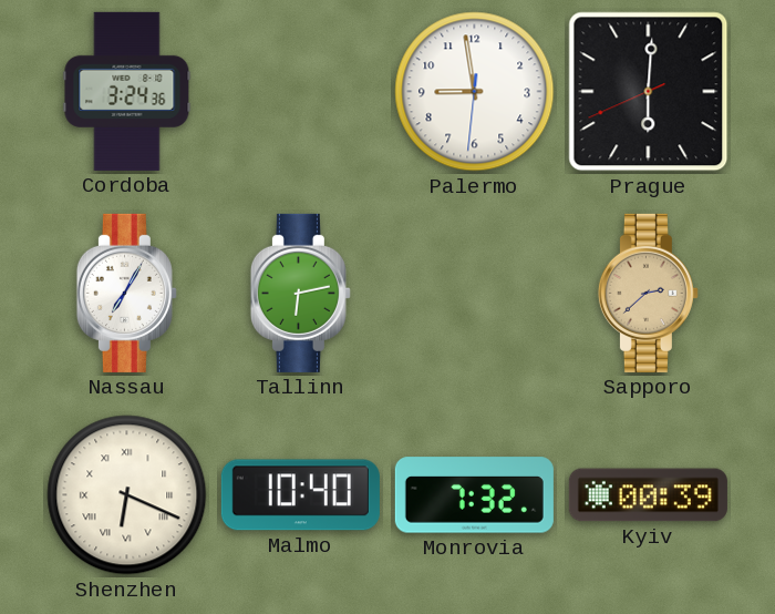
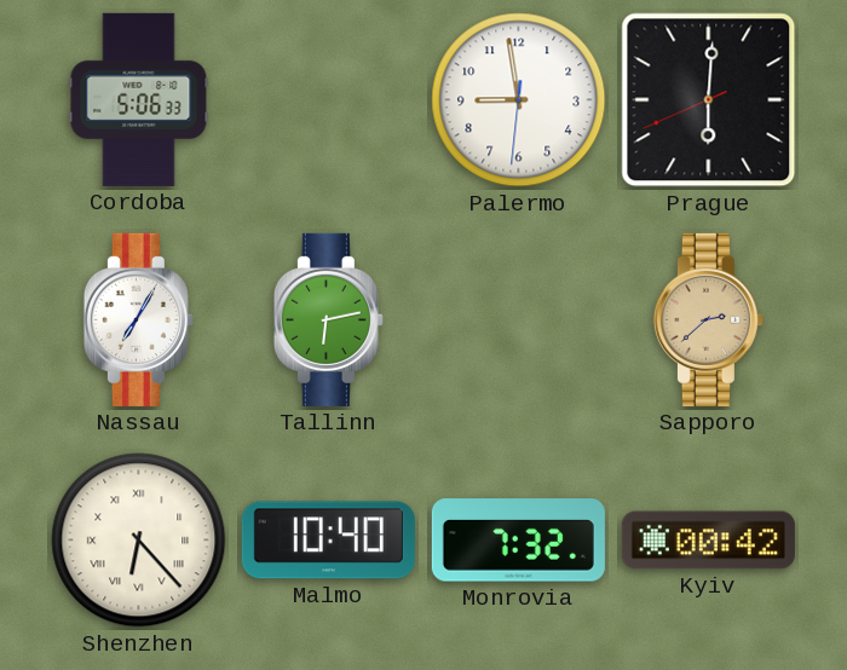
Cordoba: 3:24 -> 5:06
Shenzhen: 6:19 -> 6:23
Kyiv: 00:39 -> 00:42
